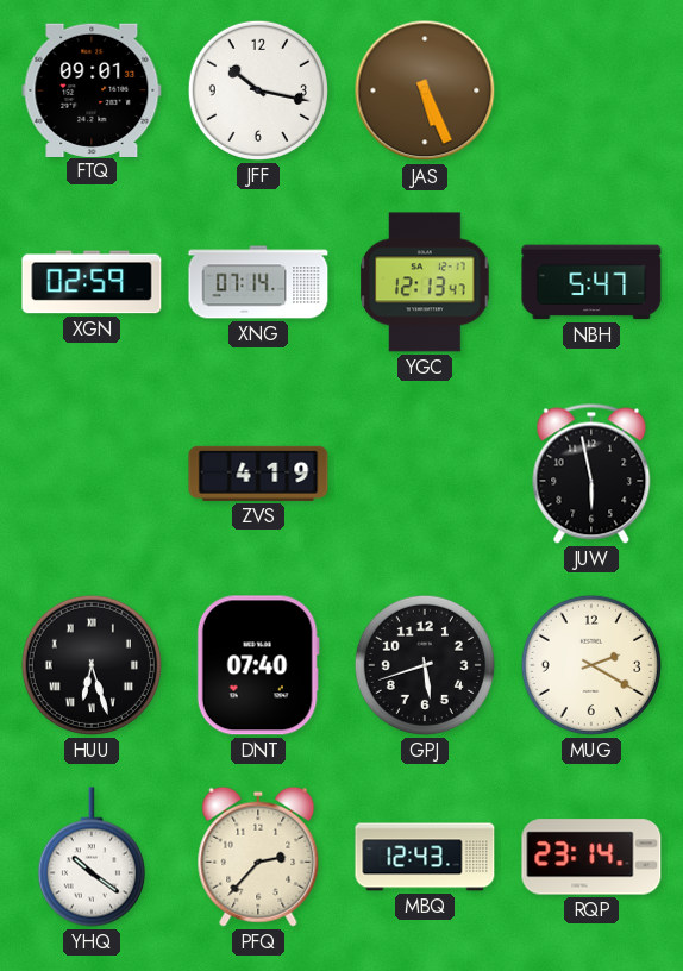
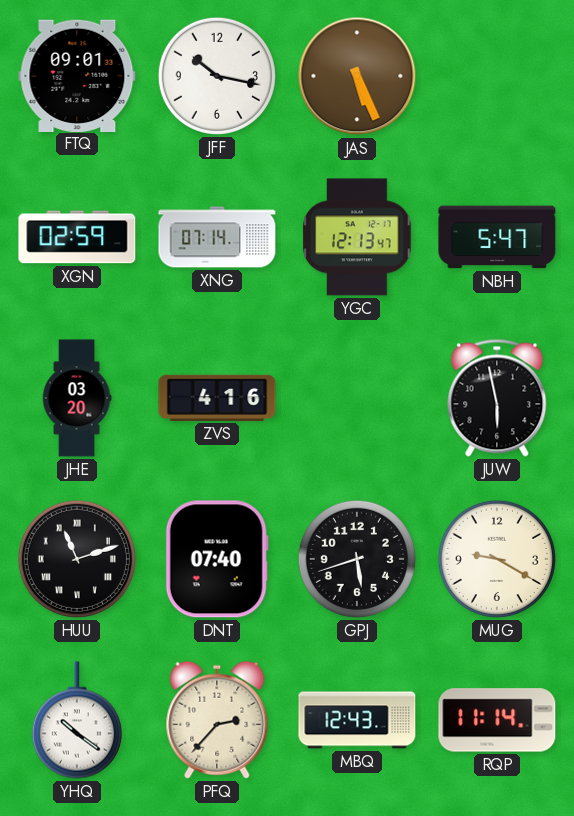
JHE: none -> 03:20
ZVS: 4:19 -> 4:16
HUU: 6:27 -> 11:12
MUG: 2:20 -> 9:20
RQP: 23:14 -> 11:14
